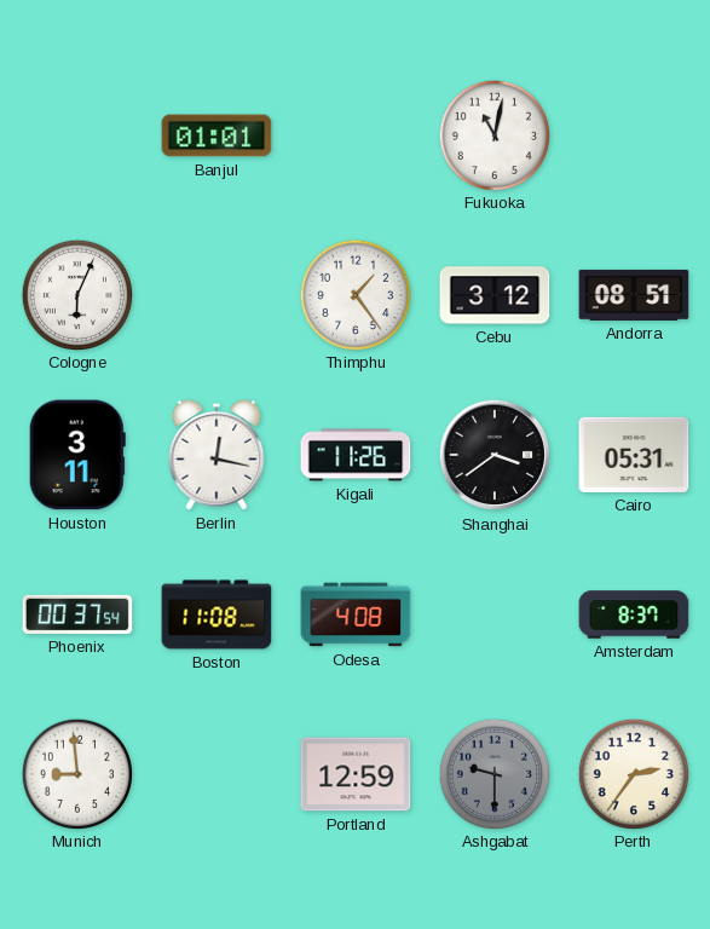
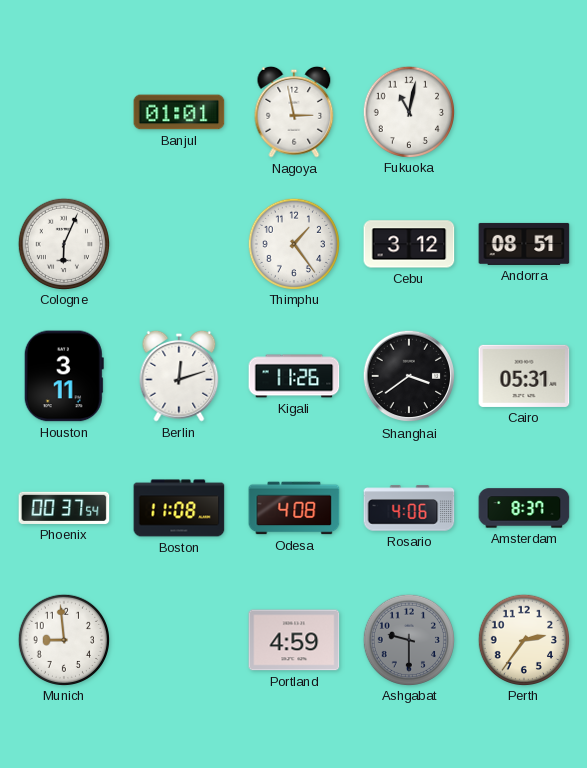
Nagoya: none -> 2:58
Berlin: 12:17 -> 12:12
Rosario: none -> 4:06
Portland: 12:59 -> 4:59
